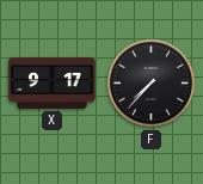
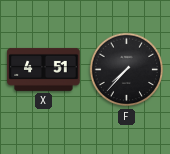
X: 9:17 -> 4:51
